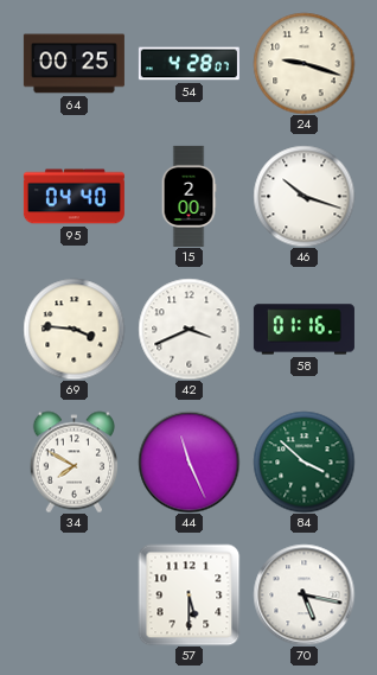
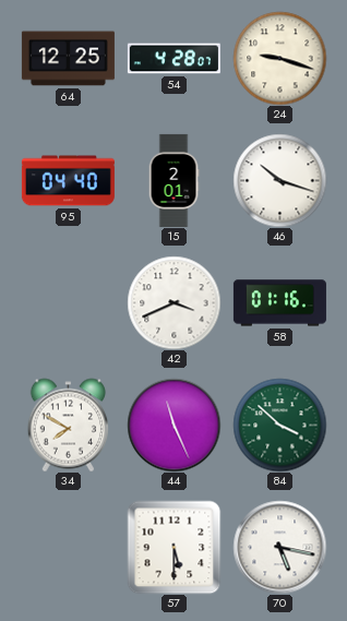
64: 00:25 -> 12:25
15: 2:00 -> 2:01
69: 3:46 -> none
